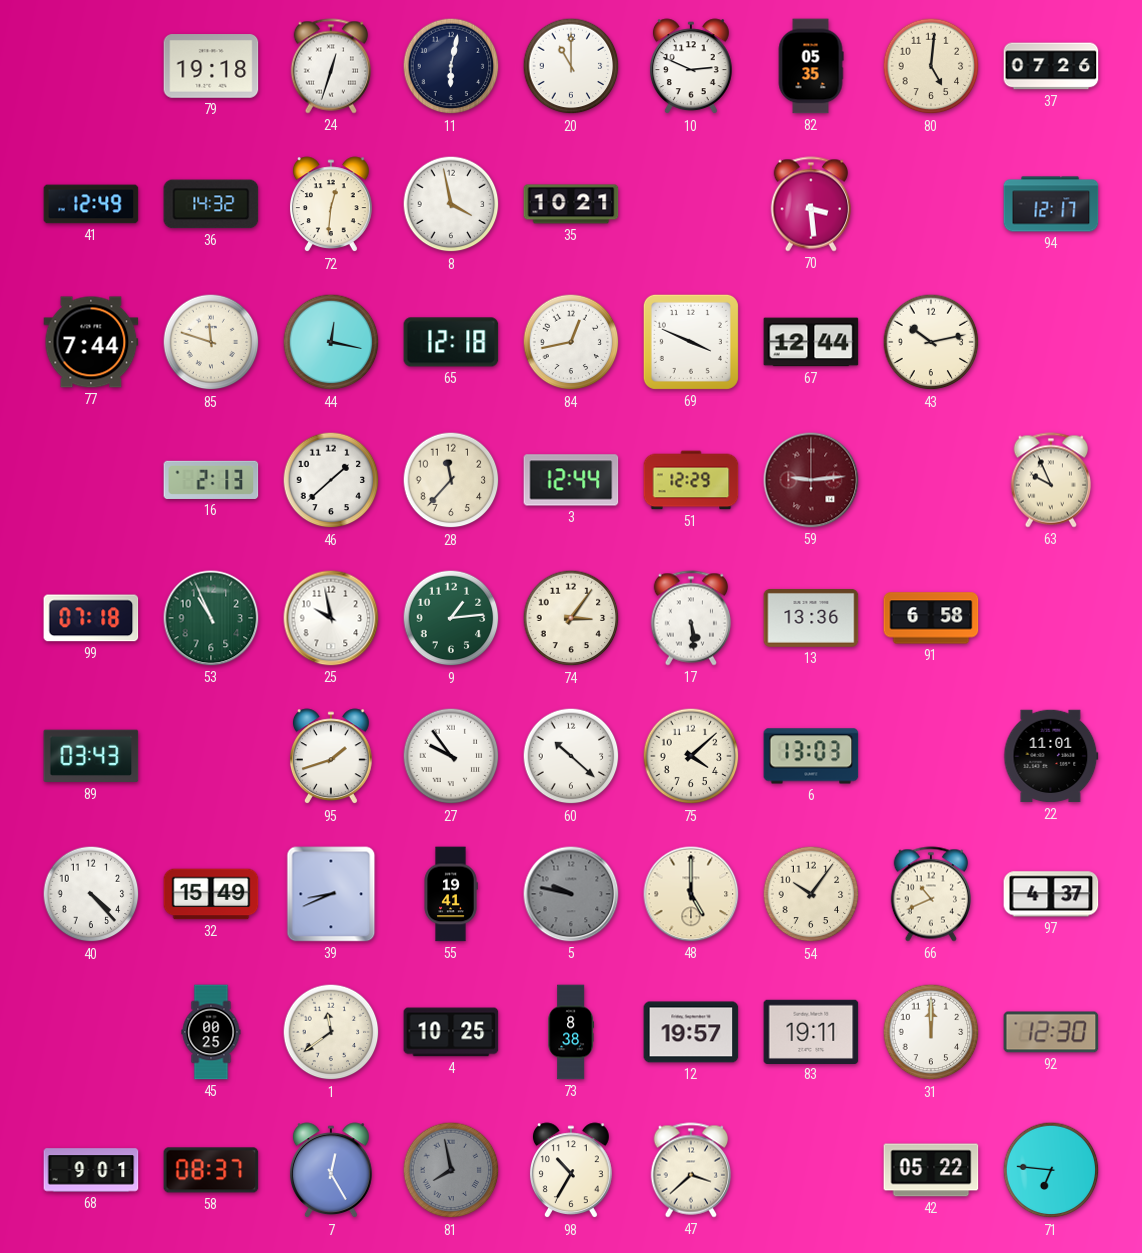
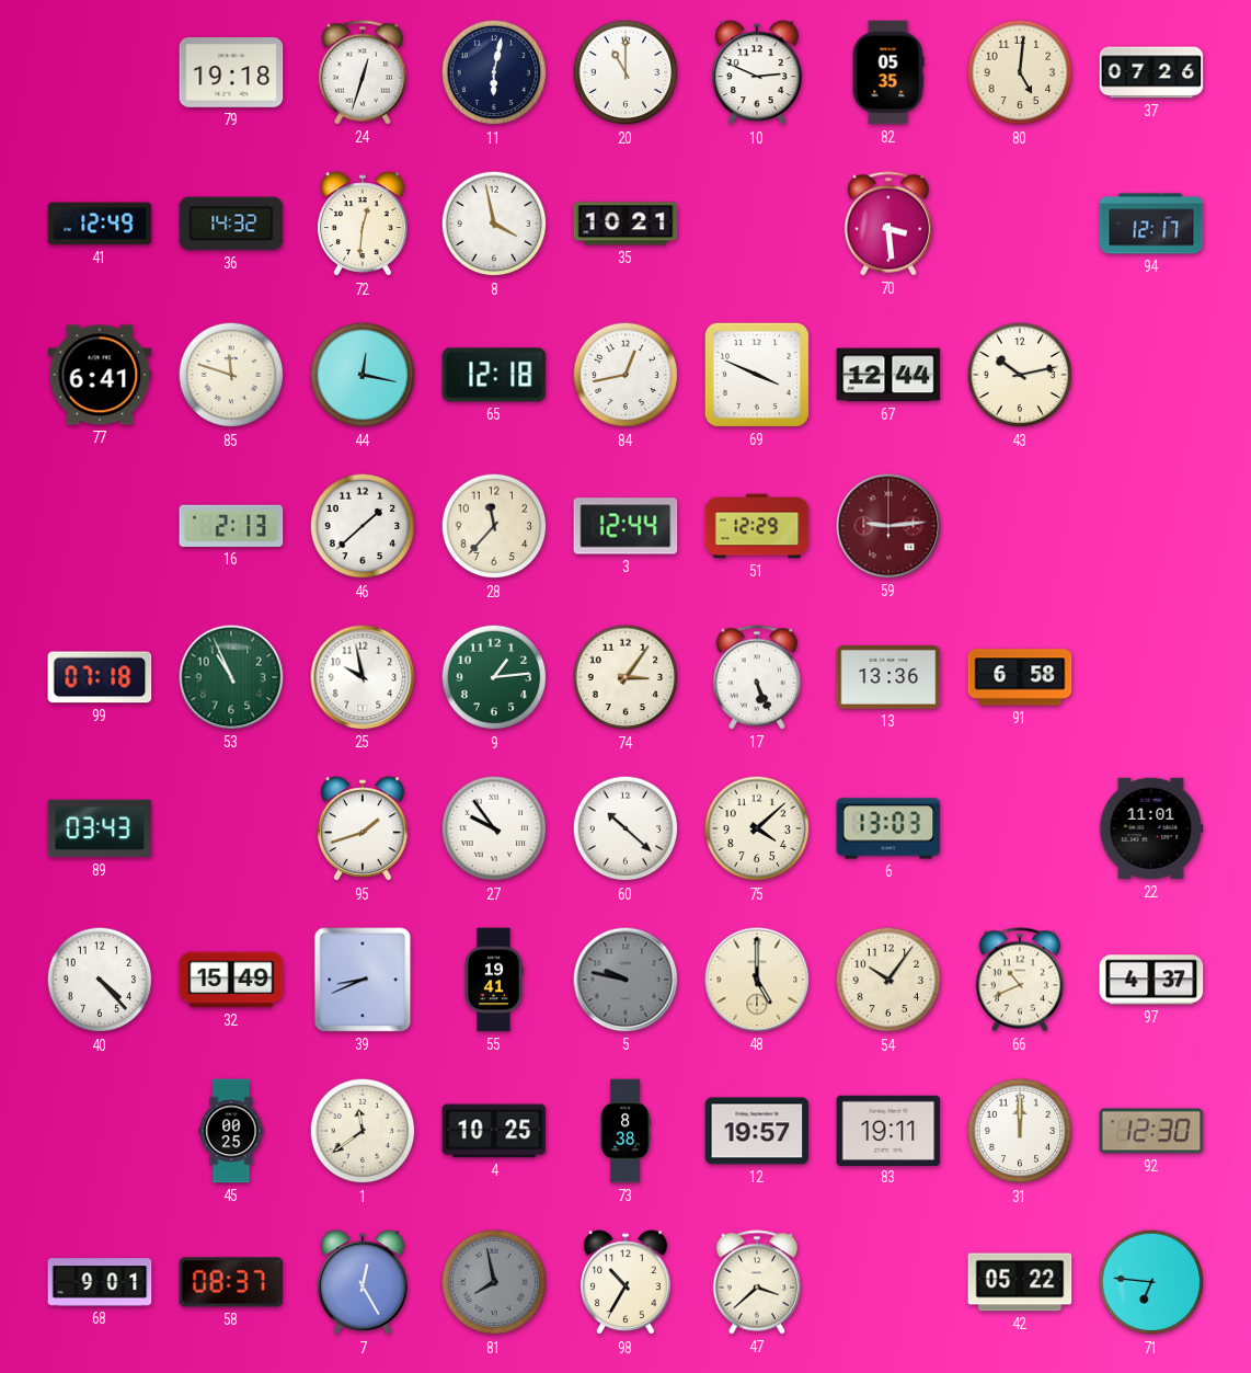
77: 7:44 -> 6:41
63: 9:56 -> none
17: 5:29 -> 5:26
